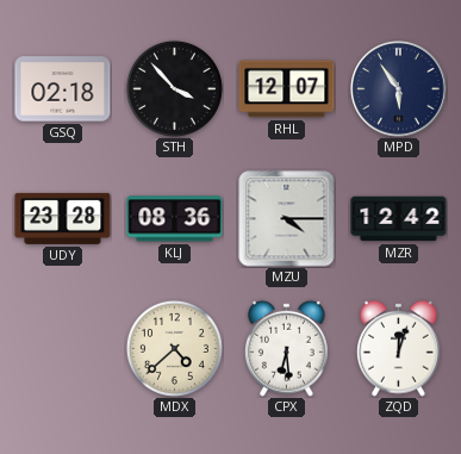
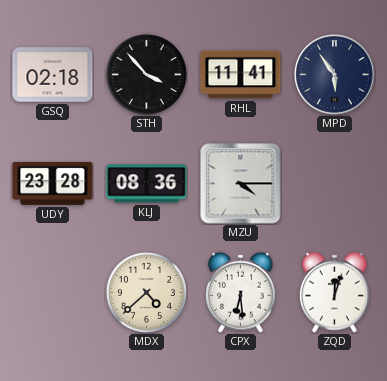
RHL: 12:07 -> 11:41
MZR: 12:42 -> none
